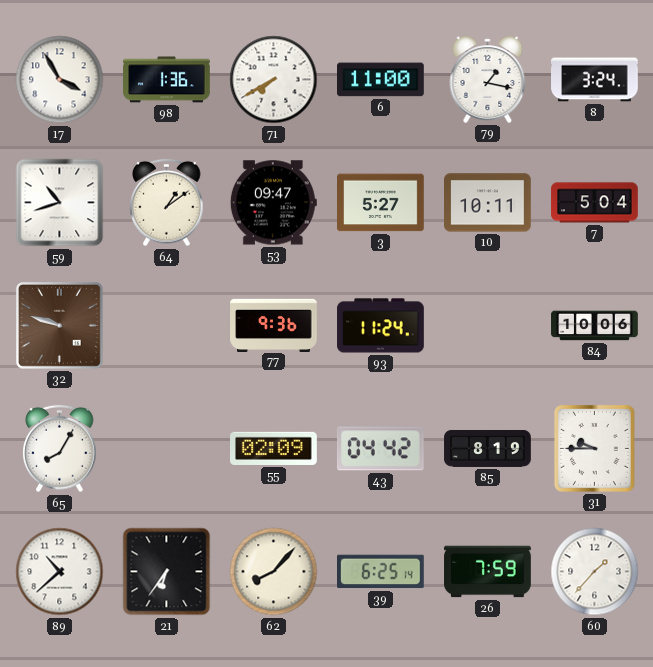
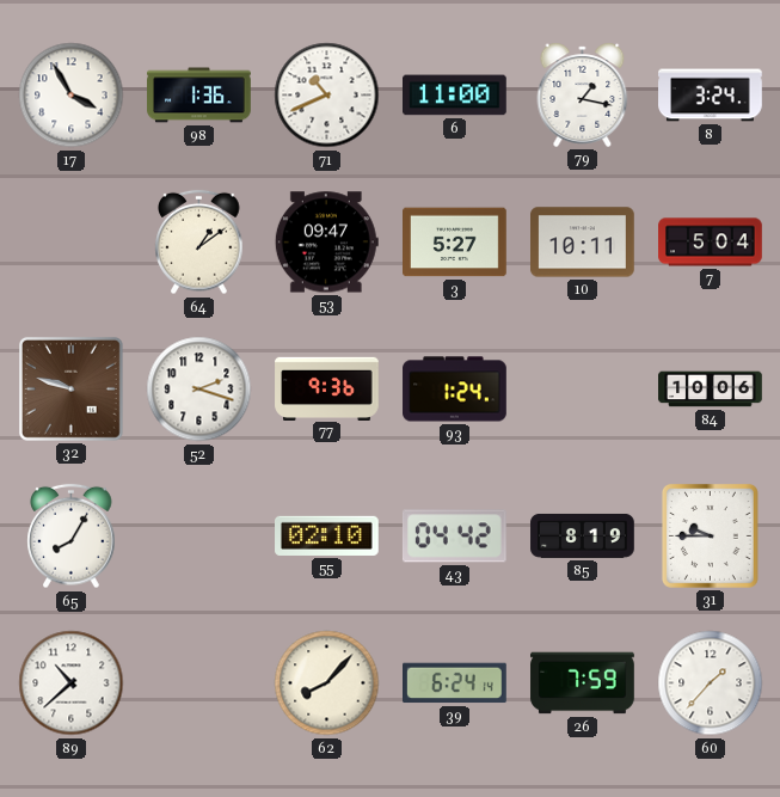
71: 7:40 -> 10:41
59: 10:42 -> none
52: none -> 2:18
93: 11:24 -> 1:24
55: 02:09 -> 02:10
21: 6:36 -> none
39: 6:25 -> 6:24
